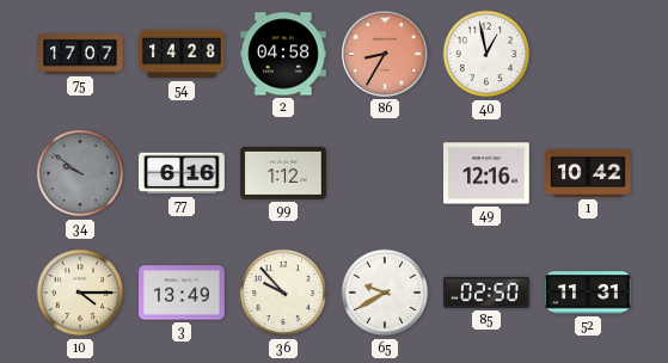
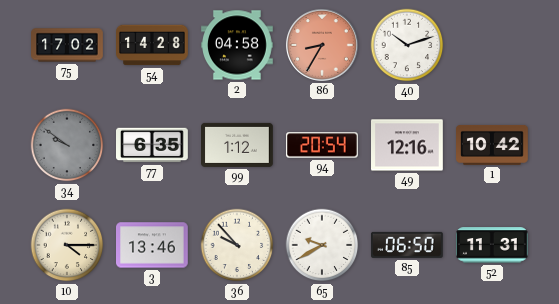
75: 17:07 -> 17:02
40: 12:58 -> 10:12
77: 6:16 -> 6:35
94: none -> 20:54
3: 13:49 -> 13:46
85: 02:50 -> 06:50
